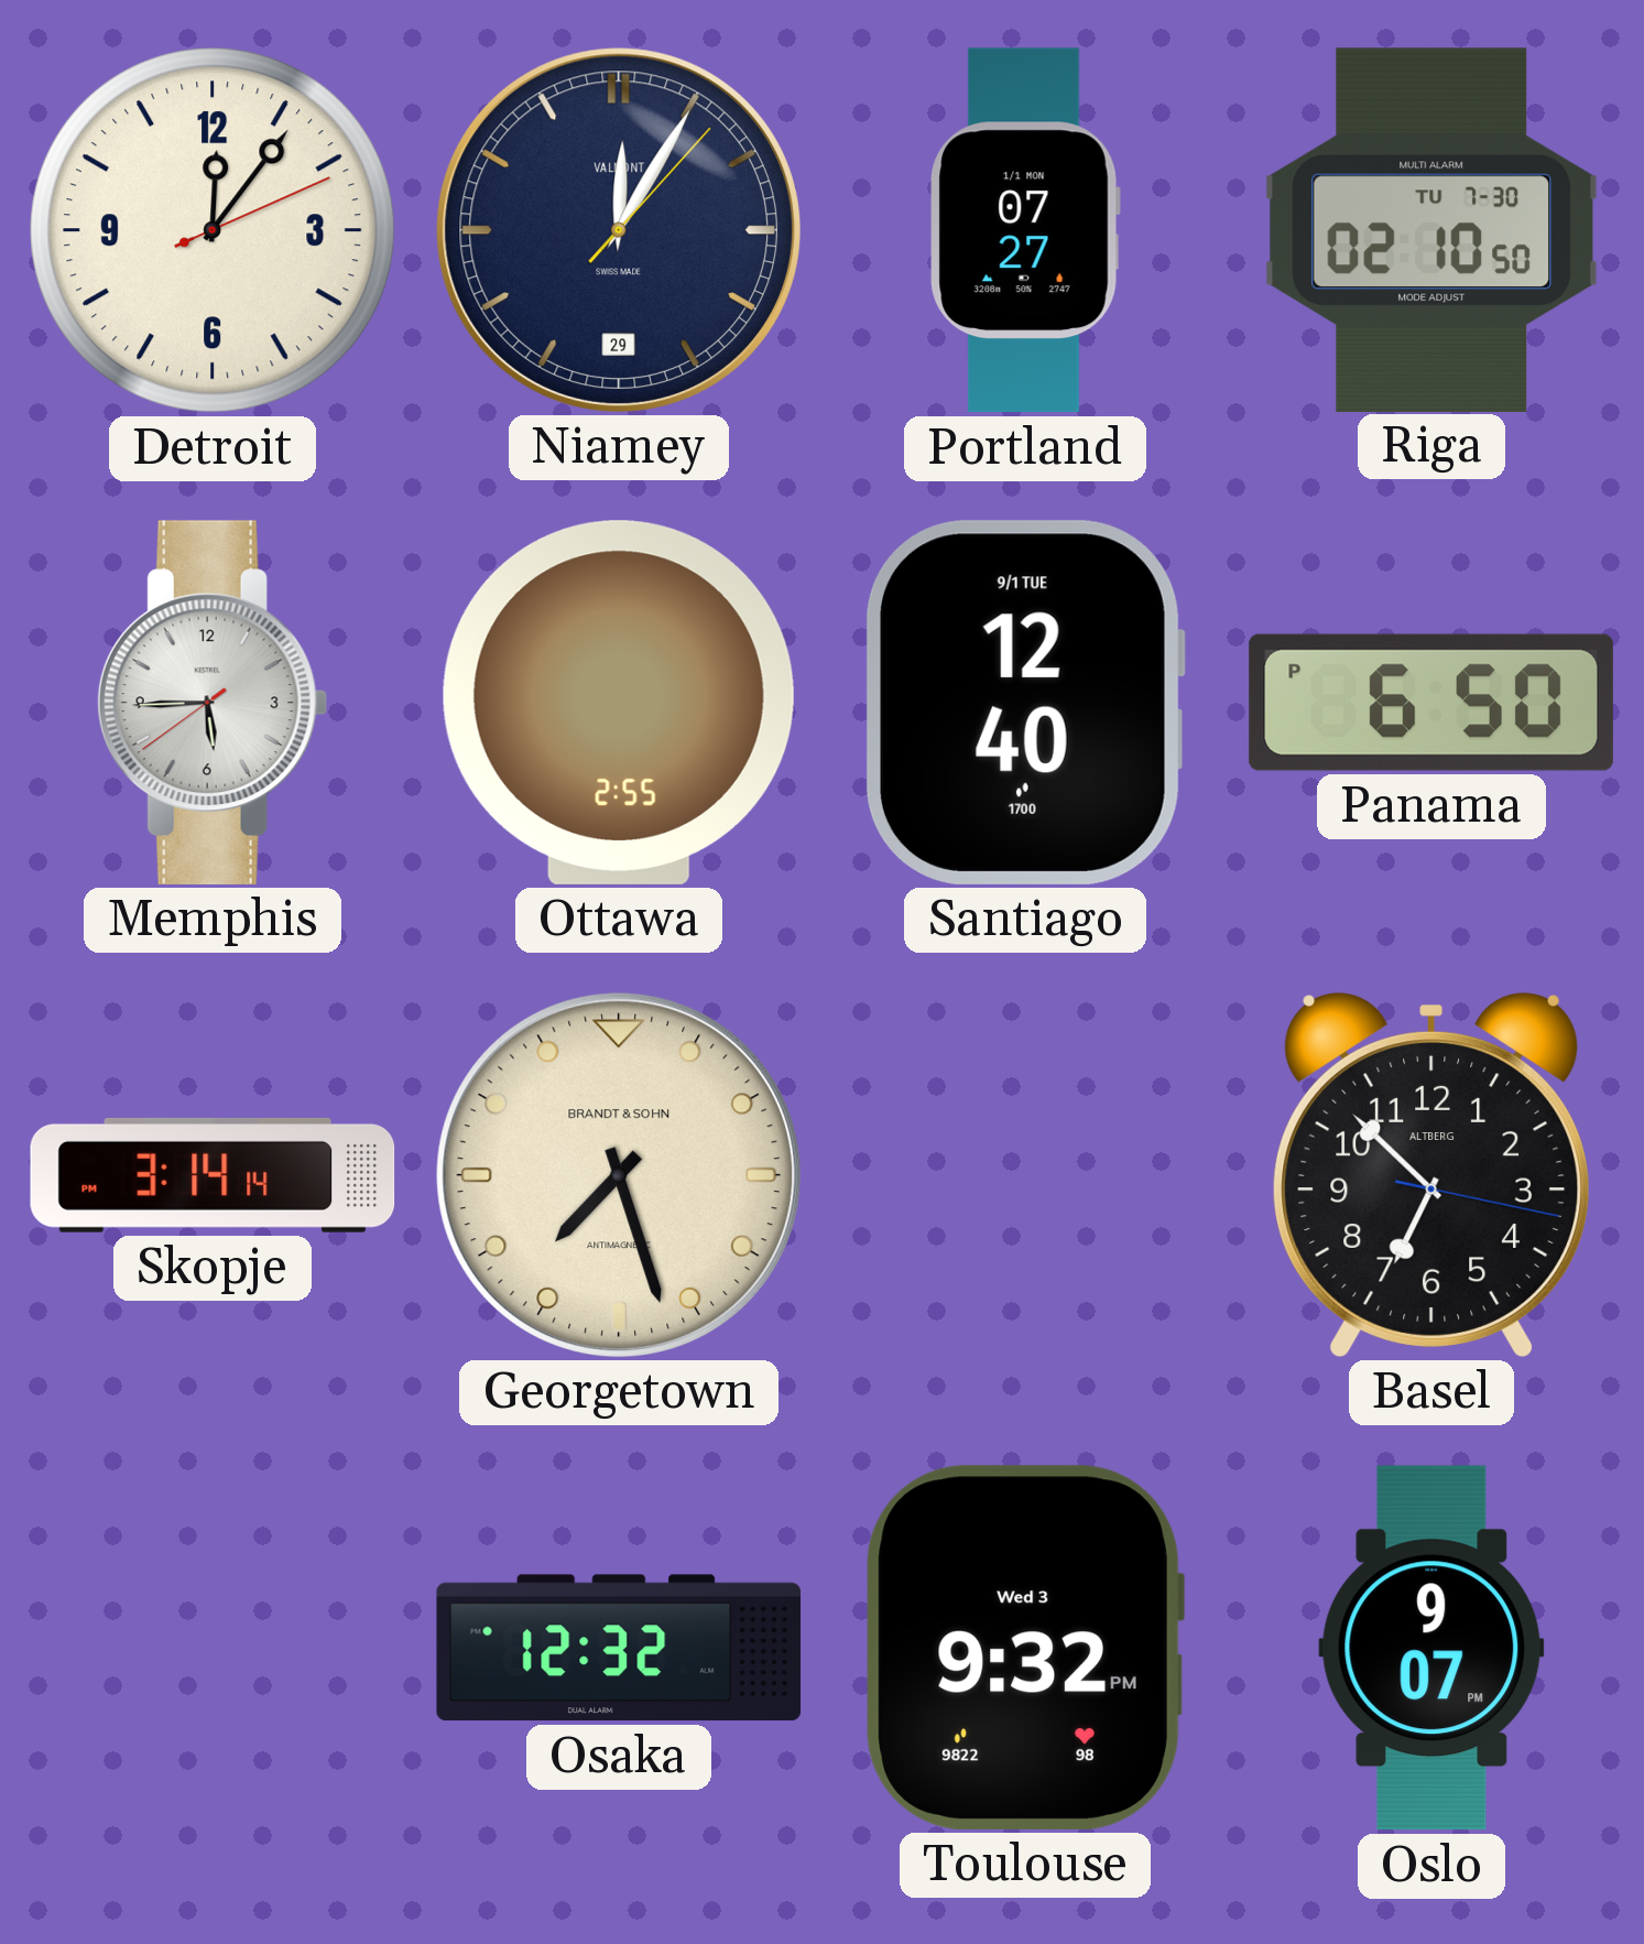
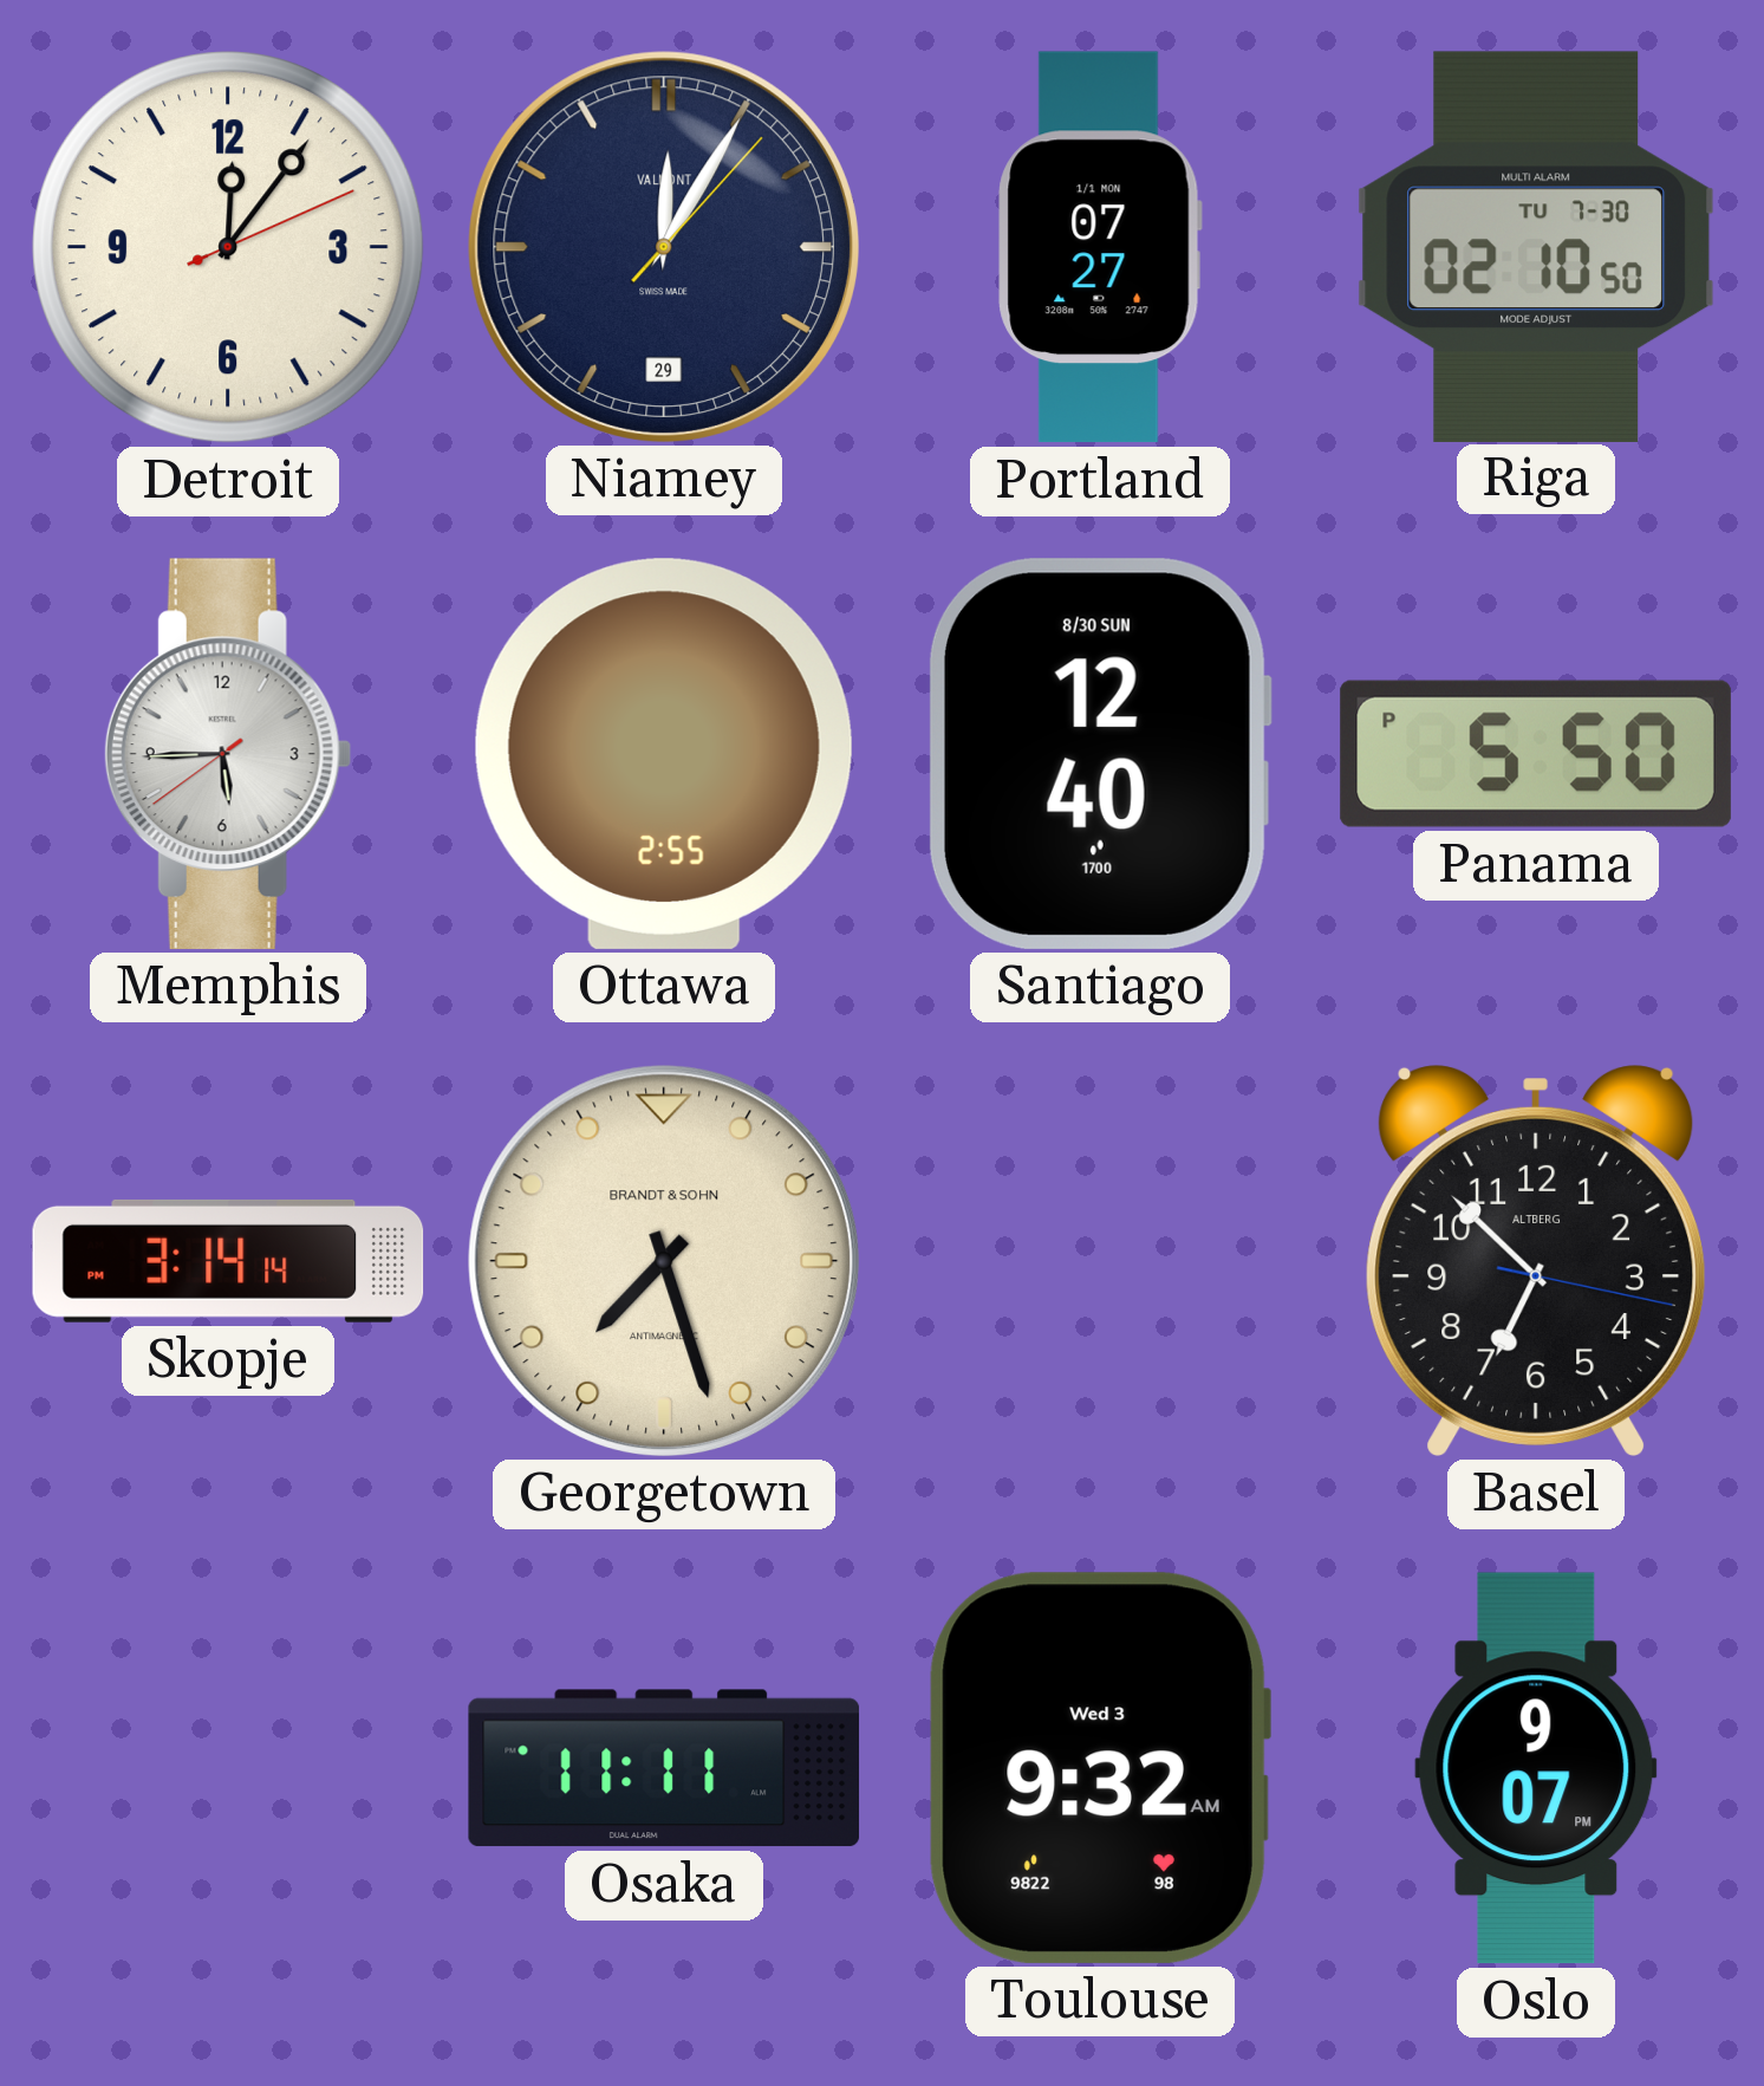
Santiago date: 9/1 TUE -> 8/30 SUN
Panama: 6:50 -> 5:50
Osaka: 12:32 -> 11:11
Toulouse: 9:32 PM -> 9:32 AM
